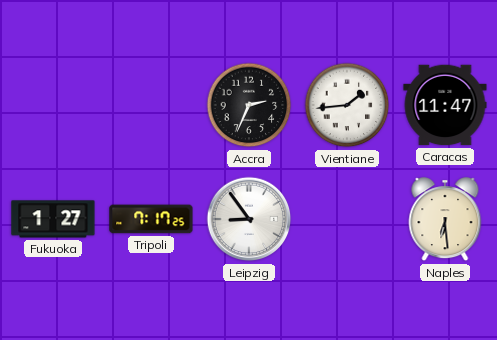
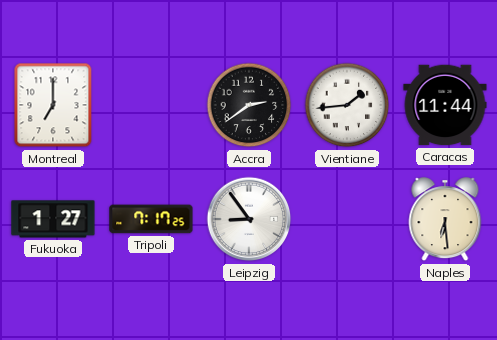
Montreal: none -> 7:00
Accra: 2:34 -> 2:39
Caracas: 11:47 -> 11:44
